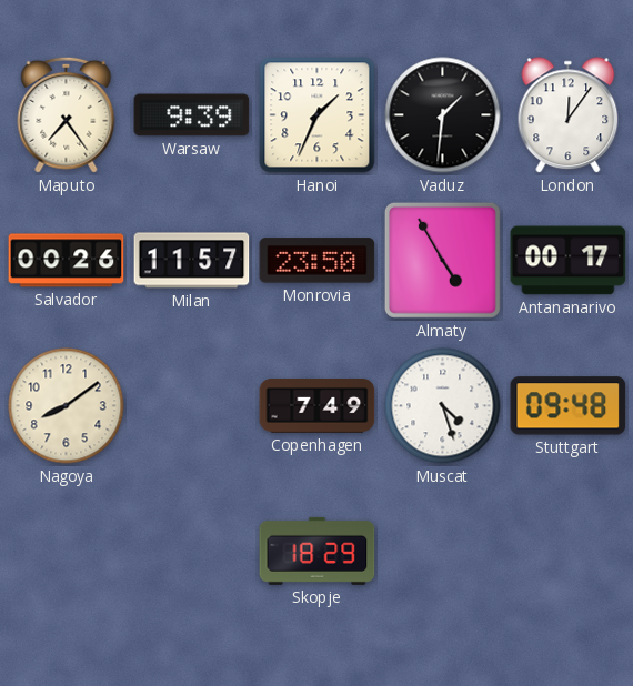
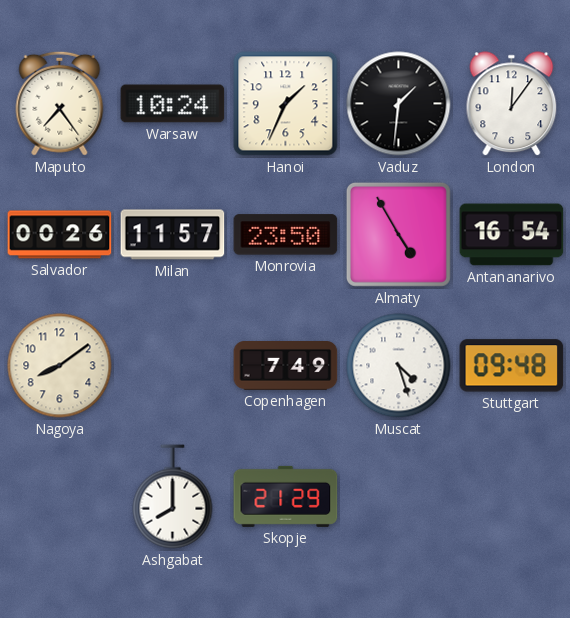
Warsaw: 9:39 -> 10:24
Antananarivo: 00:17 -> 16:54
Ashgabat: none -> 8:00
Skopje: 18:29 -> 21:29
